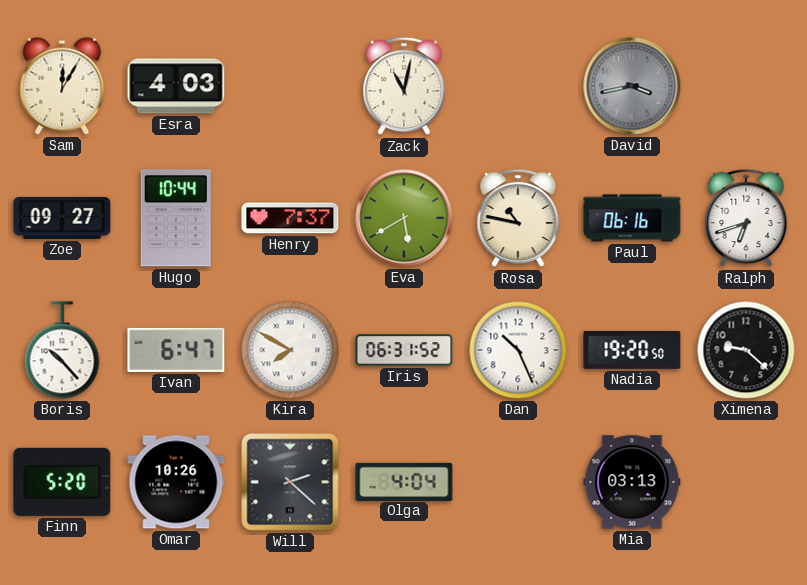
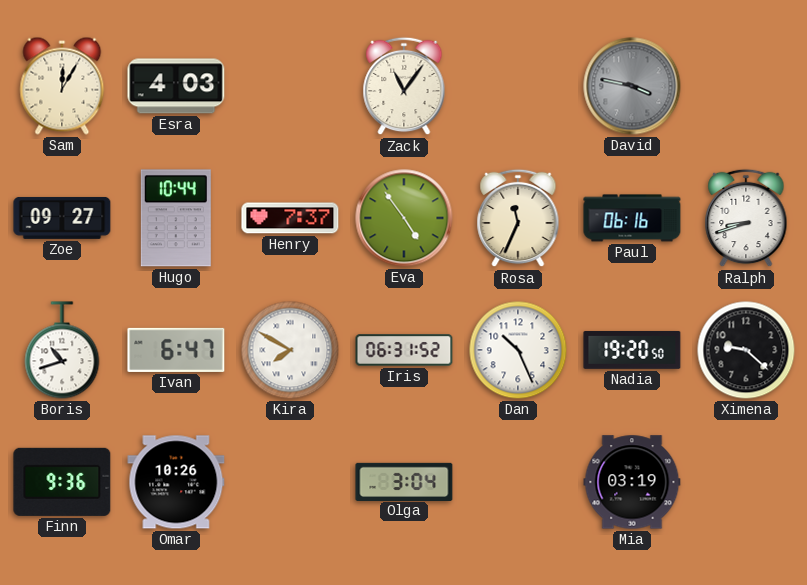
Zack: 11:02 -> 11:06
David: 3:43 -> 3:47
Eva: 5:40 -> 4:54
Rosa: 10:47 -> 11:34
Ralph: 6:42 -> 8:42
Boris: 10:23 -> 10:42
Finn: 5:20 -> 9:36
Will: 2:22 -> none
Olga: 4:04 -> 3:04
Mia: 03:13 -> 03:19
